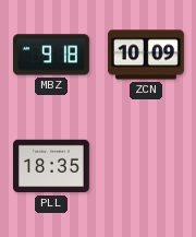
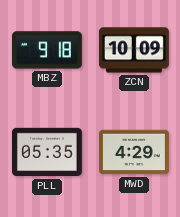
PLL: 18:35 -> 05:35
MWD: none -> 4:29
